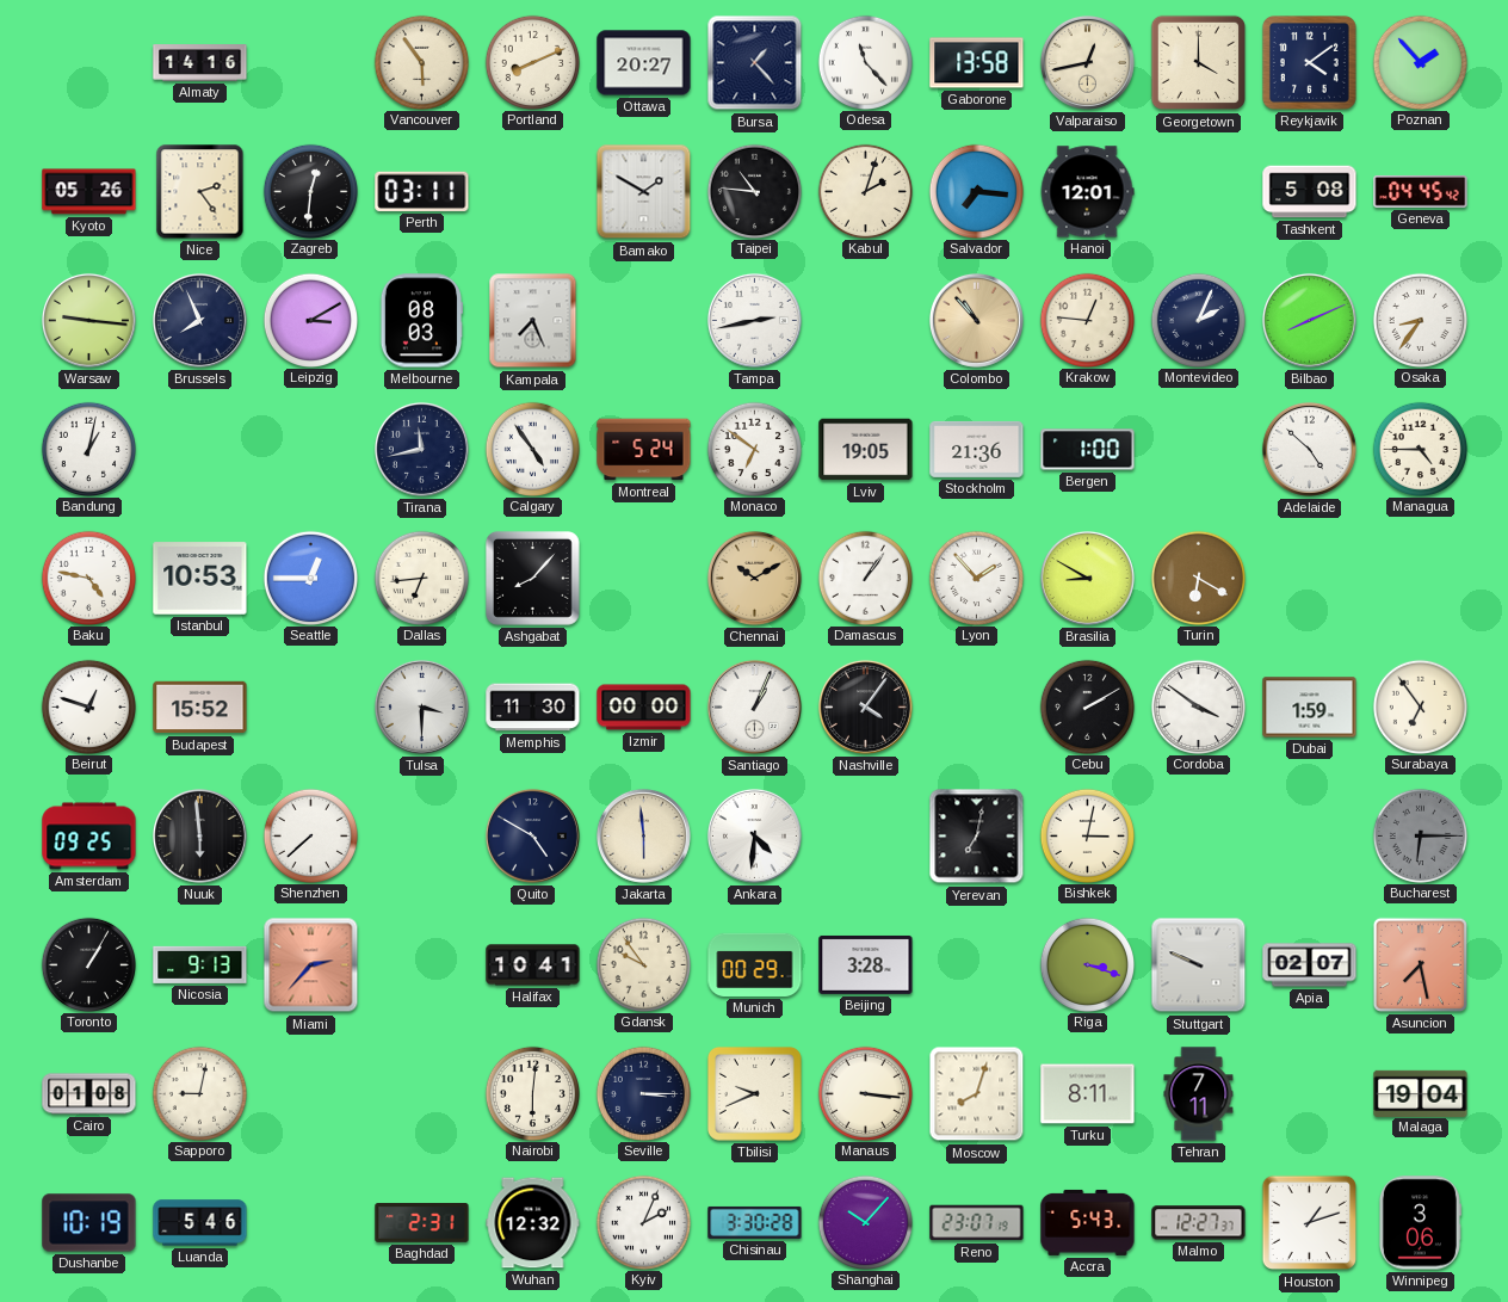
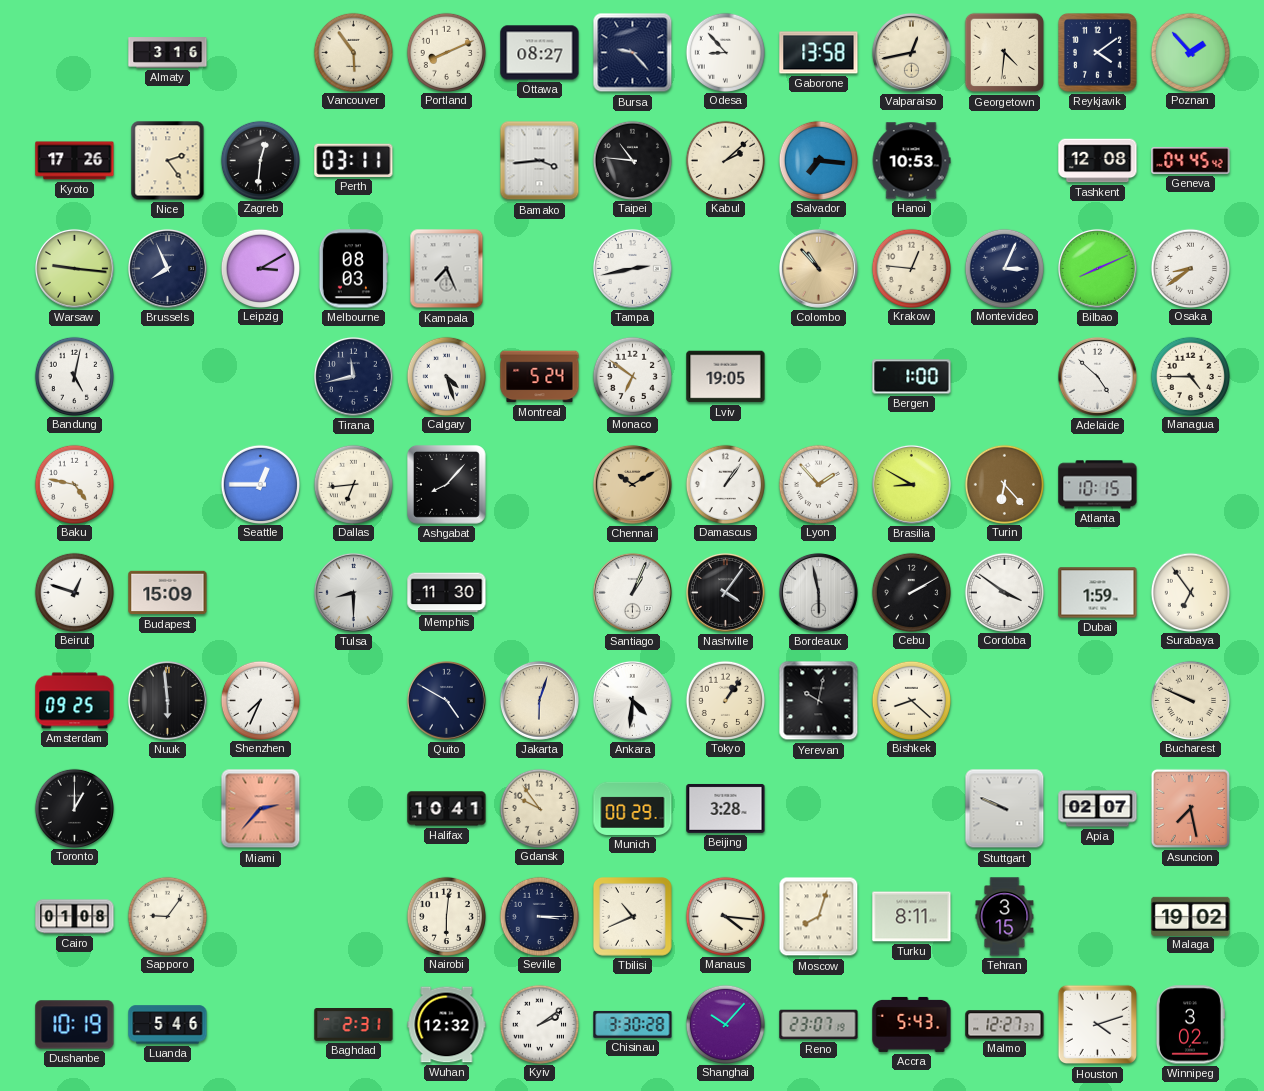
Almaty: 14:16 -> 3:16
Ottawa: 20:27 -> 08:27
Bursa: 1:23 -> 9:23
Odesa: 11:23 -> 8:53
Georgetown: 4:00 -> 4:31
Kyoto: 05:26 -> 17:26
Bamako: 1:50 -> 3:44
Kabul: 2:03 -> 2:08
Hanoi: 12:01 -> 10:53
Tashkent: 5:08 -> 12:08
Montevideo: 2:04 -> 3:04
Osaka: 8:36 -> 8:39
Bandung: 1:02 -> 5:02
Calgary: 4:54 -> 4:27
Stockholm: 21:36 -> none
Istanbul: 10:53 -> none
Turin: 6:20 -> 6:23
Atlanta: none -> 10:15
Budapest: 15:52 -> 15:09
Tulsa: 3:30 -> 8:30
Izmir: 00:00 -> none
Bordeaux: none -> 5:58
Shenzhen: 7:38 -> 7:34
Jakarta: 5:59 -> 6:03
Tokyo: none -> 1:06
Yerevan: 7:02 -> 10:02
Bishkek: 3:02 -> 8:22
Bucharest: 6:15 -> 9:49
Bucharest dial: grey -> cream
Toronto: 1:05 -> 1:00
Nicosia: 9:13 -> none
Riga: 3:18 -> none
Sapporo: 9:02 -> 9:06
Tbilisi: 9:41 -> 10:41
Manaus: 3:16 -> 4:16
Tehran: 7:11 -> 3:15
Malaga: 19:04 -> 19:02
Kyiv: 2:04 -> 2:09
Houston: 1:12 -> 4:12
Winnipeg: 3:06 -> 3:02
